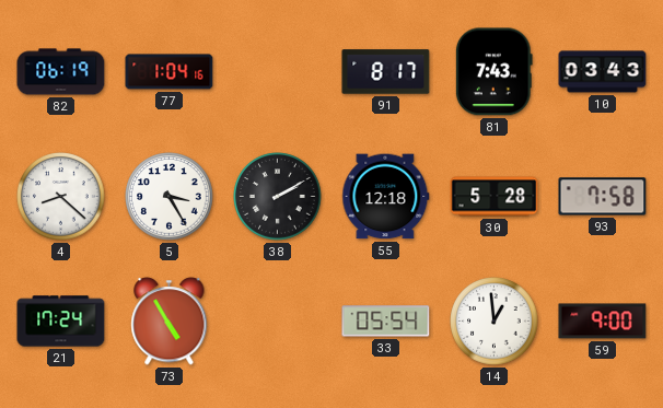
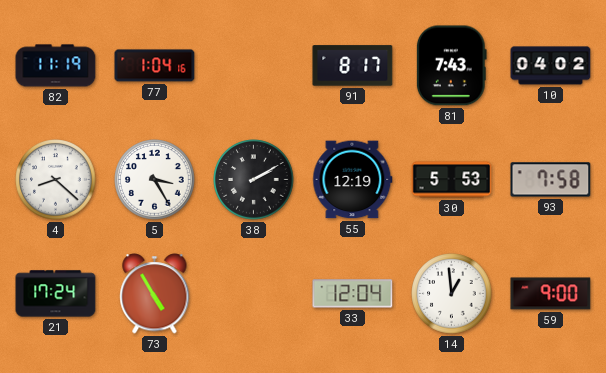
82: 06:19 -> 11:19
10: 03:43 -> 04:02
55: 12:18 -> 12:19
30: 5:28 -> 5:53
33: 05:54 -> 12:04
